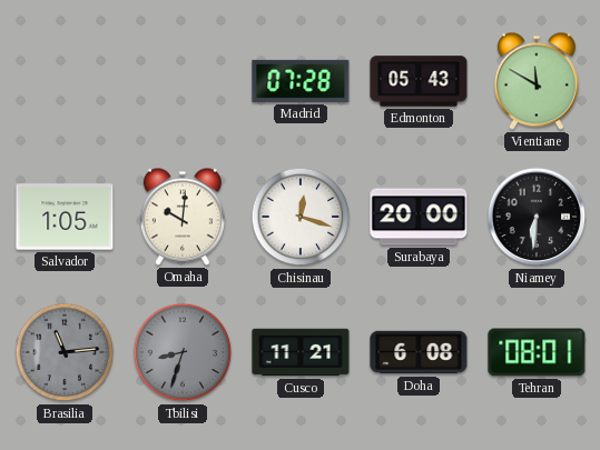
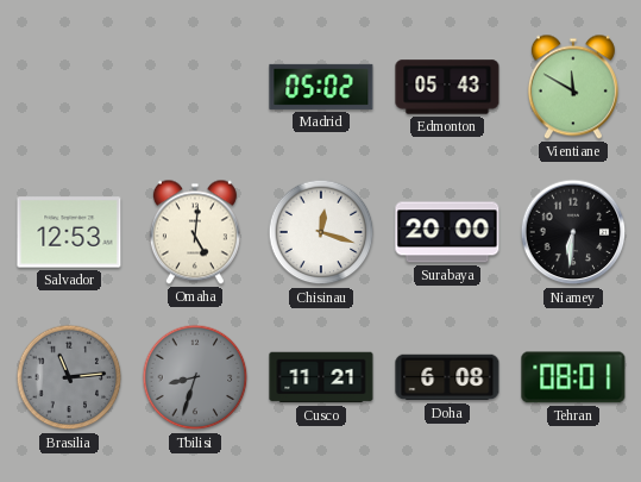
Madrid: 07:28 -> 05:02
Salvador: 1:05 -> 12:53
Omaha: 10:01 -> 5:01
